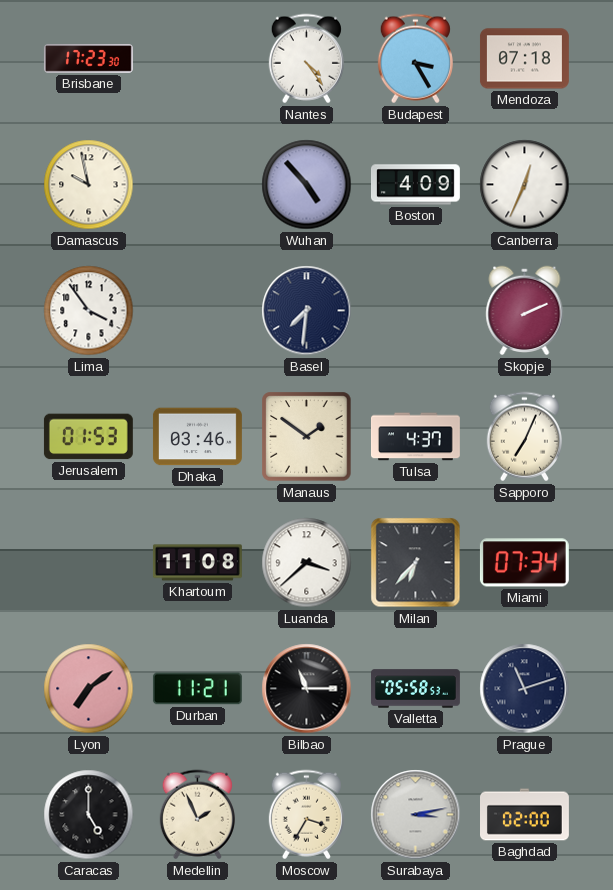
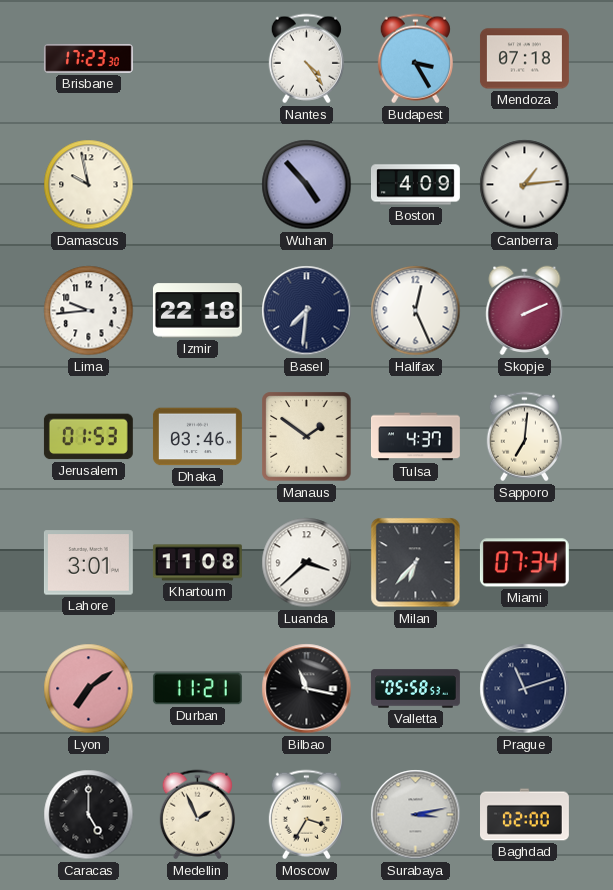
Canberra: 12:34 -> 1:14
Lima: 3:54 -> 9:44
Izmir: none -> 22:18
Halifax: none -> 12:26
Sapporo: 7:04 -> 7:01
Lahore: none -> 3:01
Bilbao: 11:15 -> 11:17
